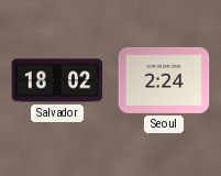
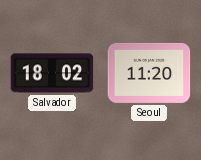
Seoul: 2:24 -> 11:20
